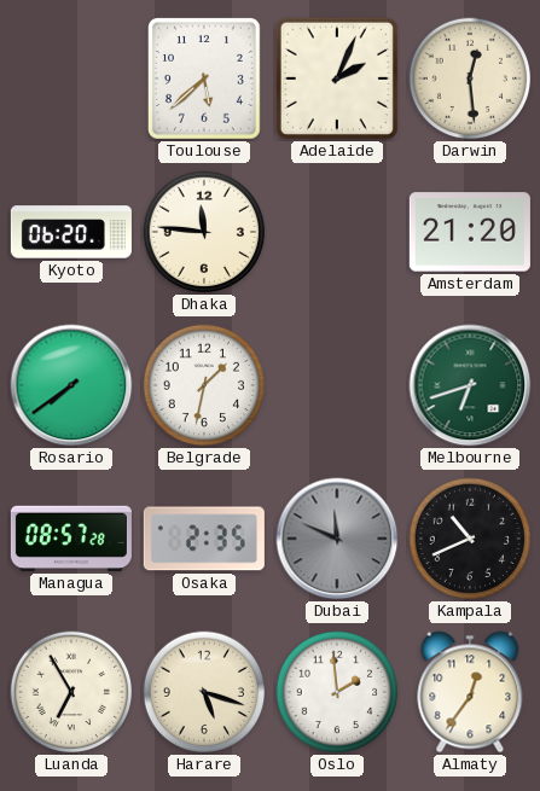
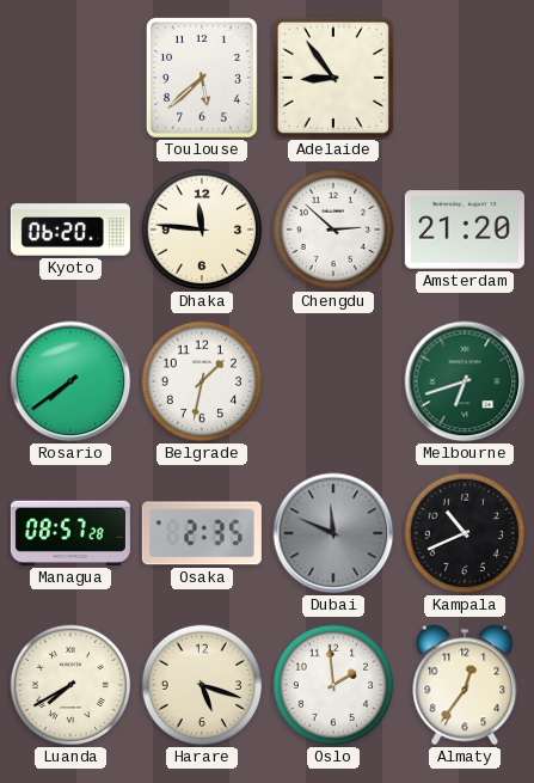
Adelaide: 2:04 -> 8:54
Darwin: 12:29 -> none
Chengdu: none -> 2:52
Luanda: 6:55 -> 7:40
